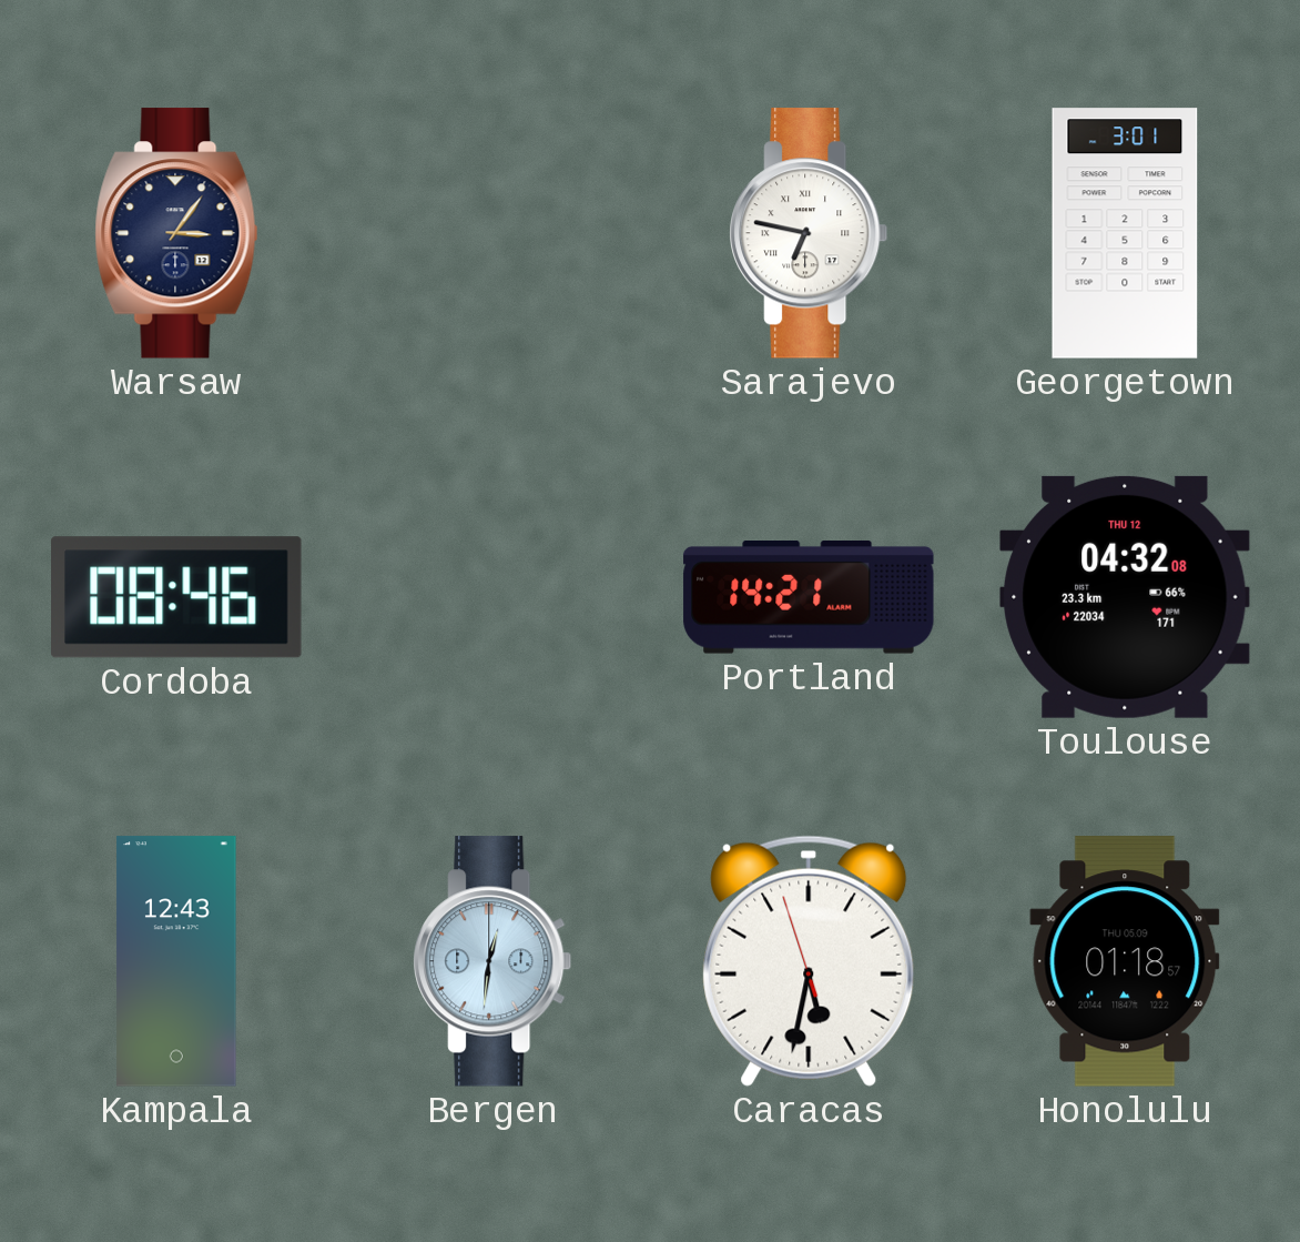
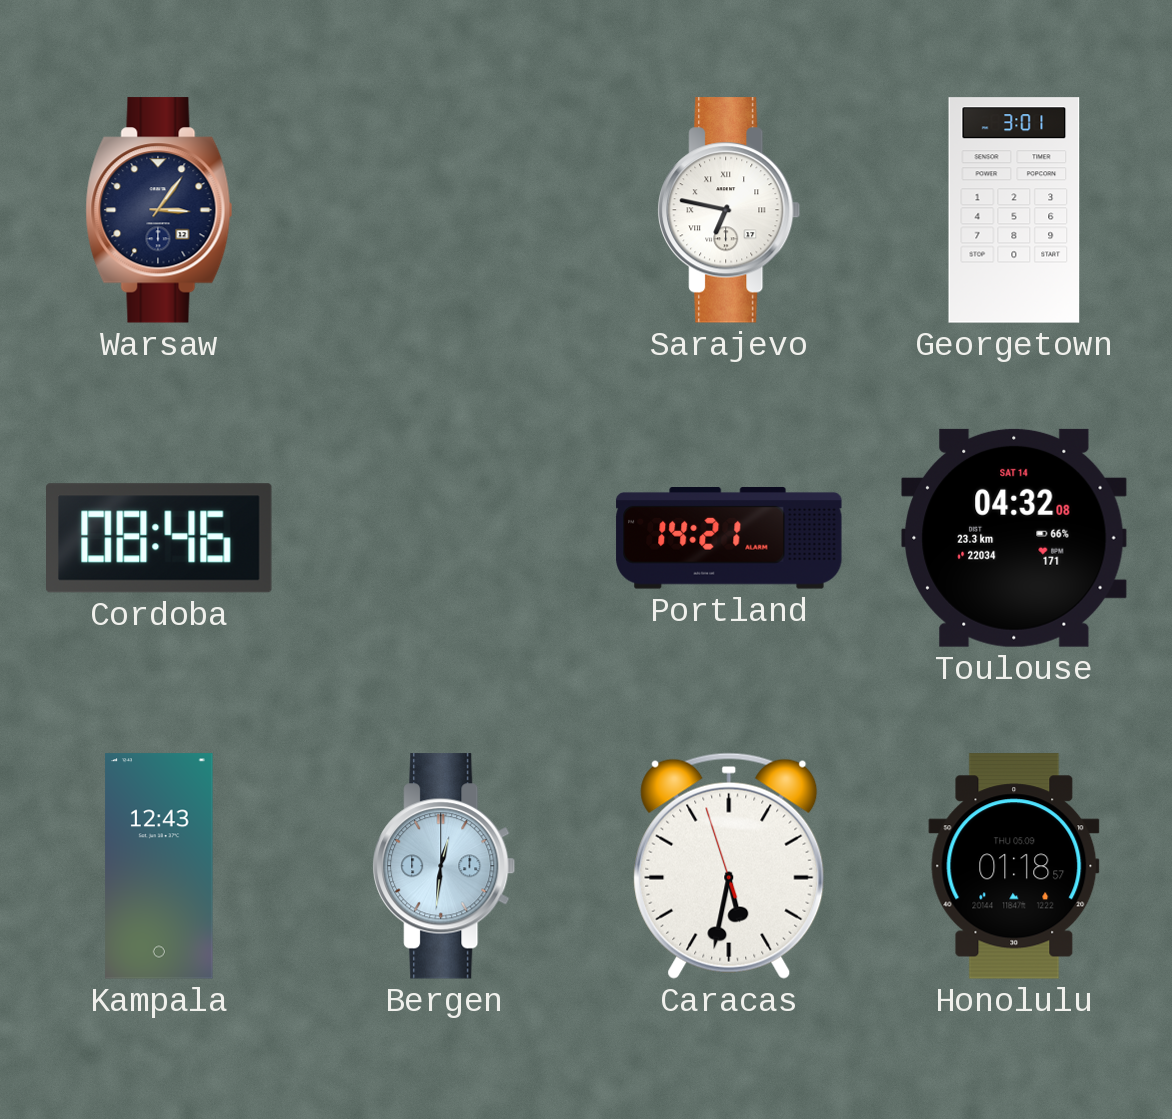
Toulouse date: THU 12 -> SAT 14
